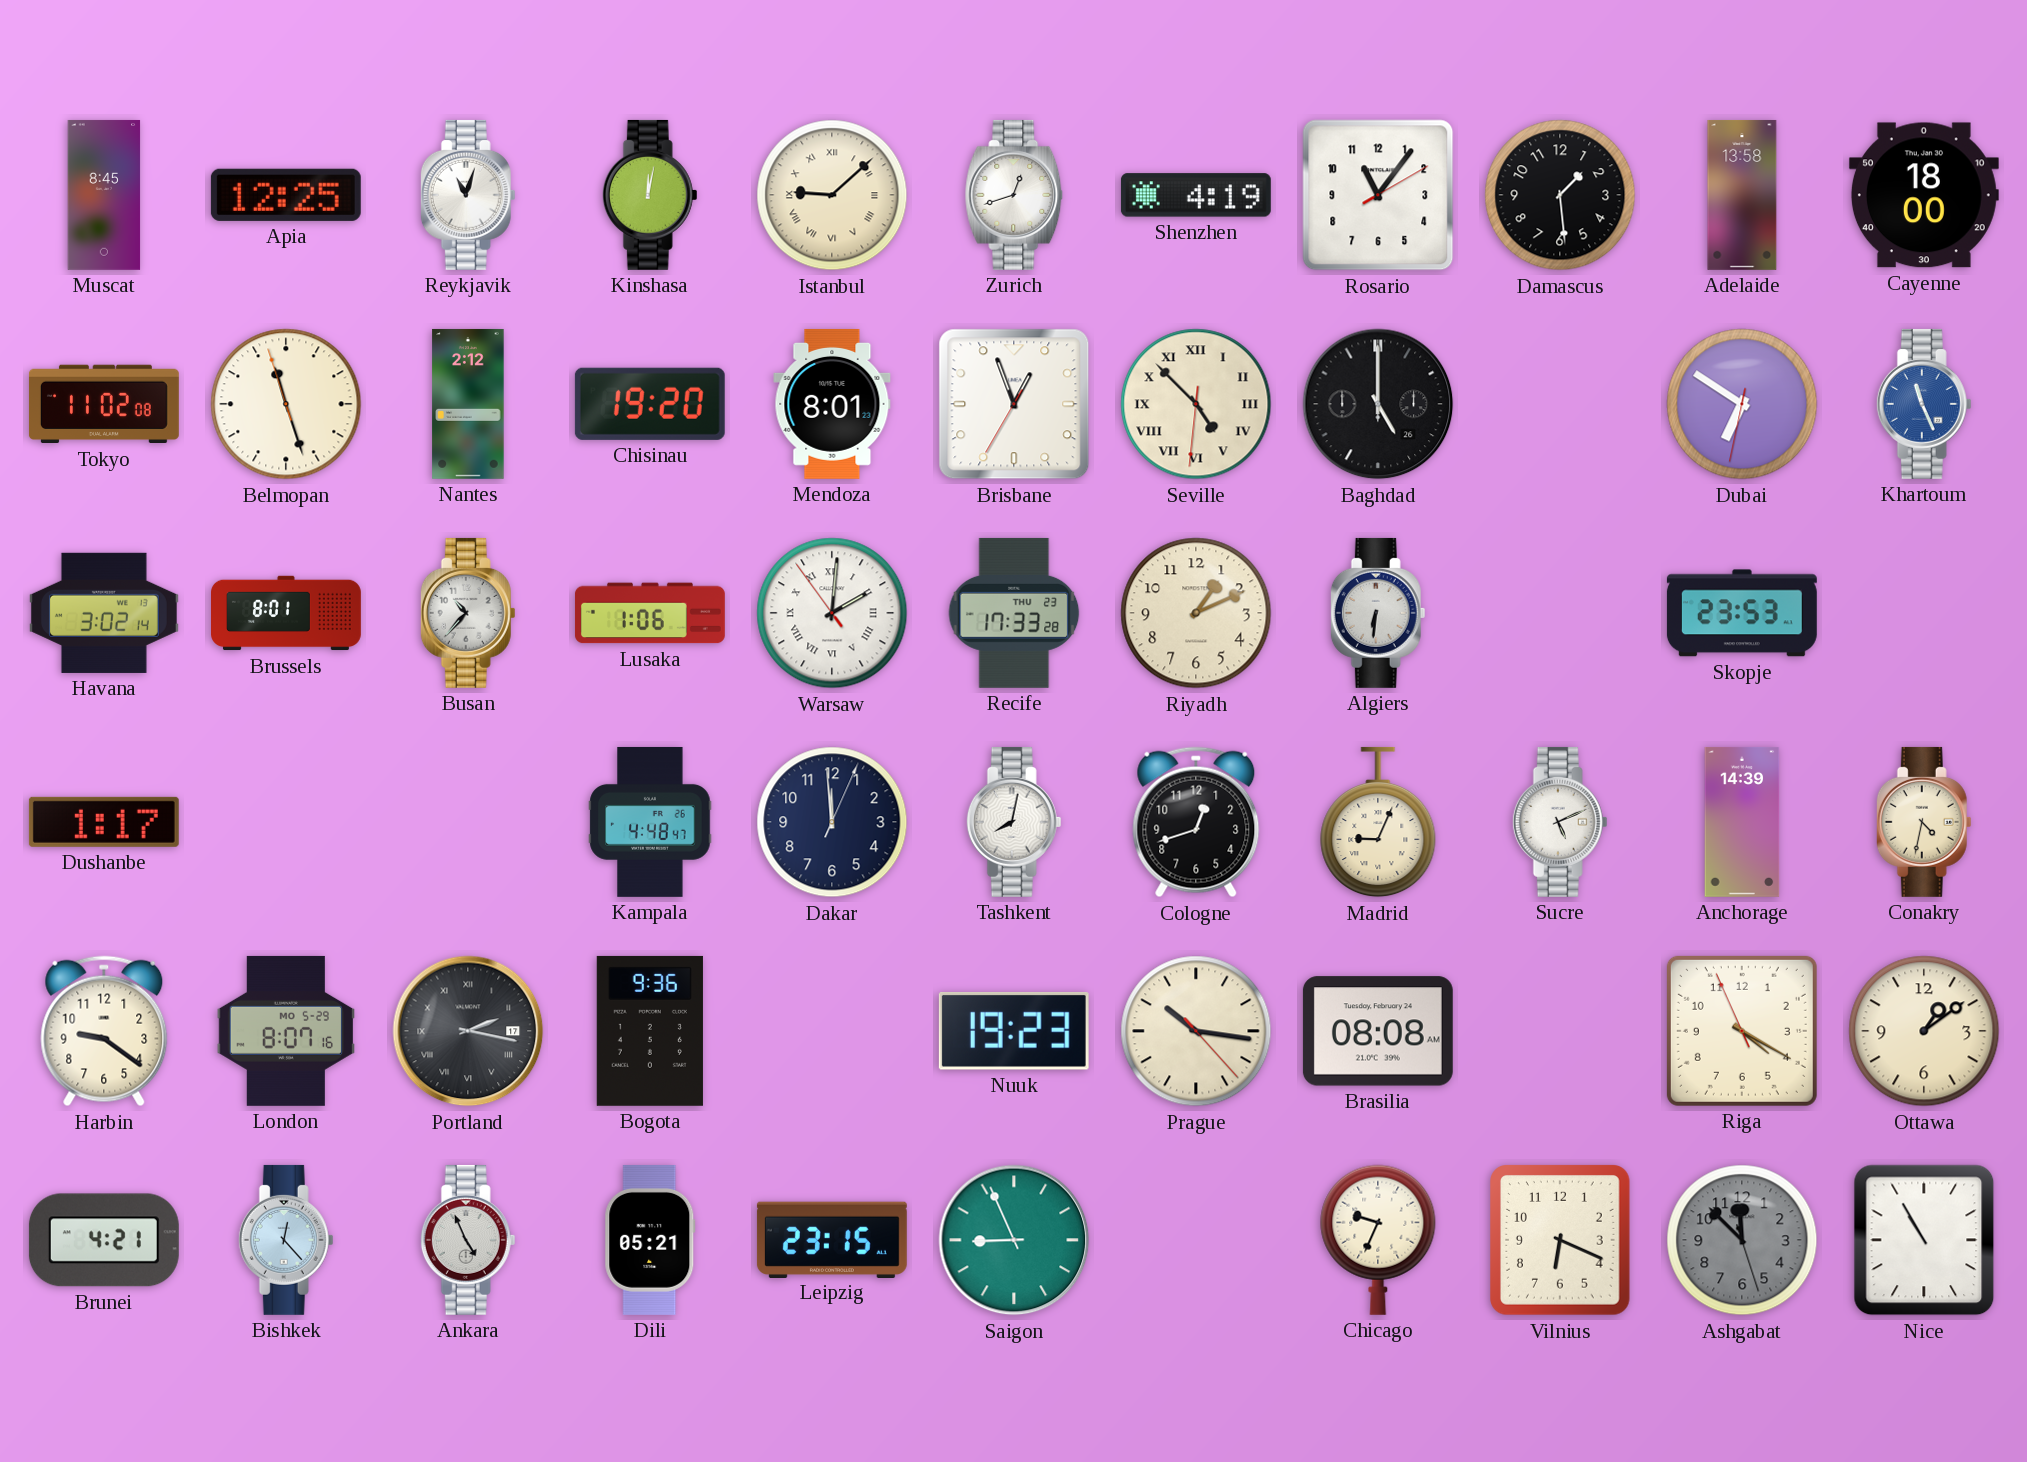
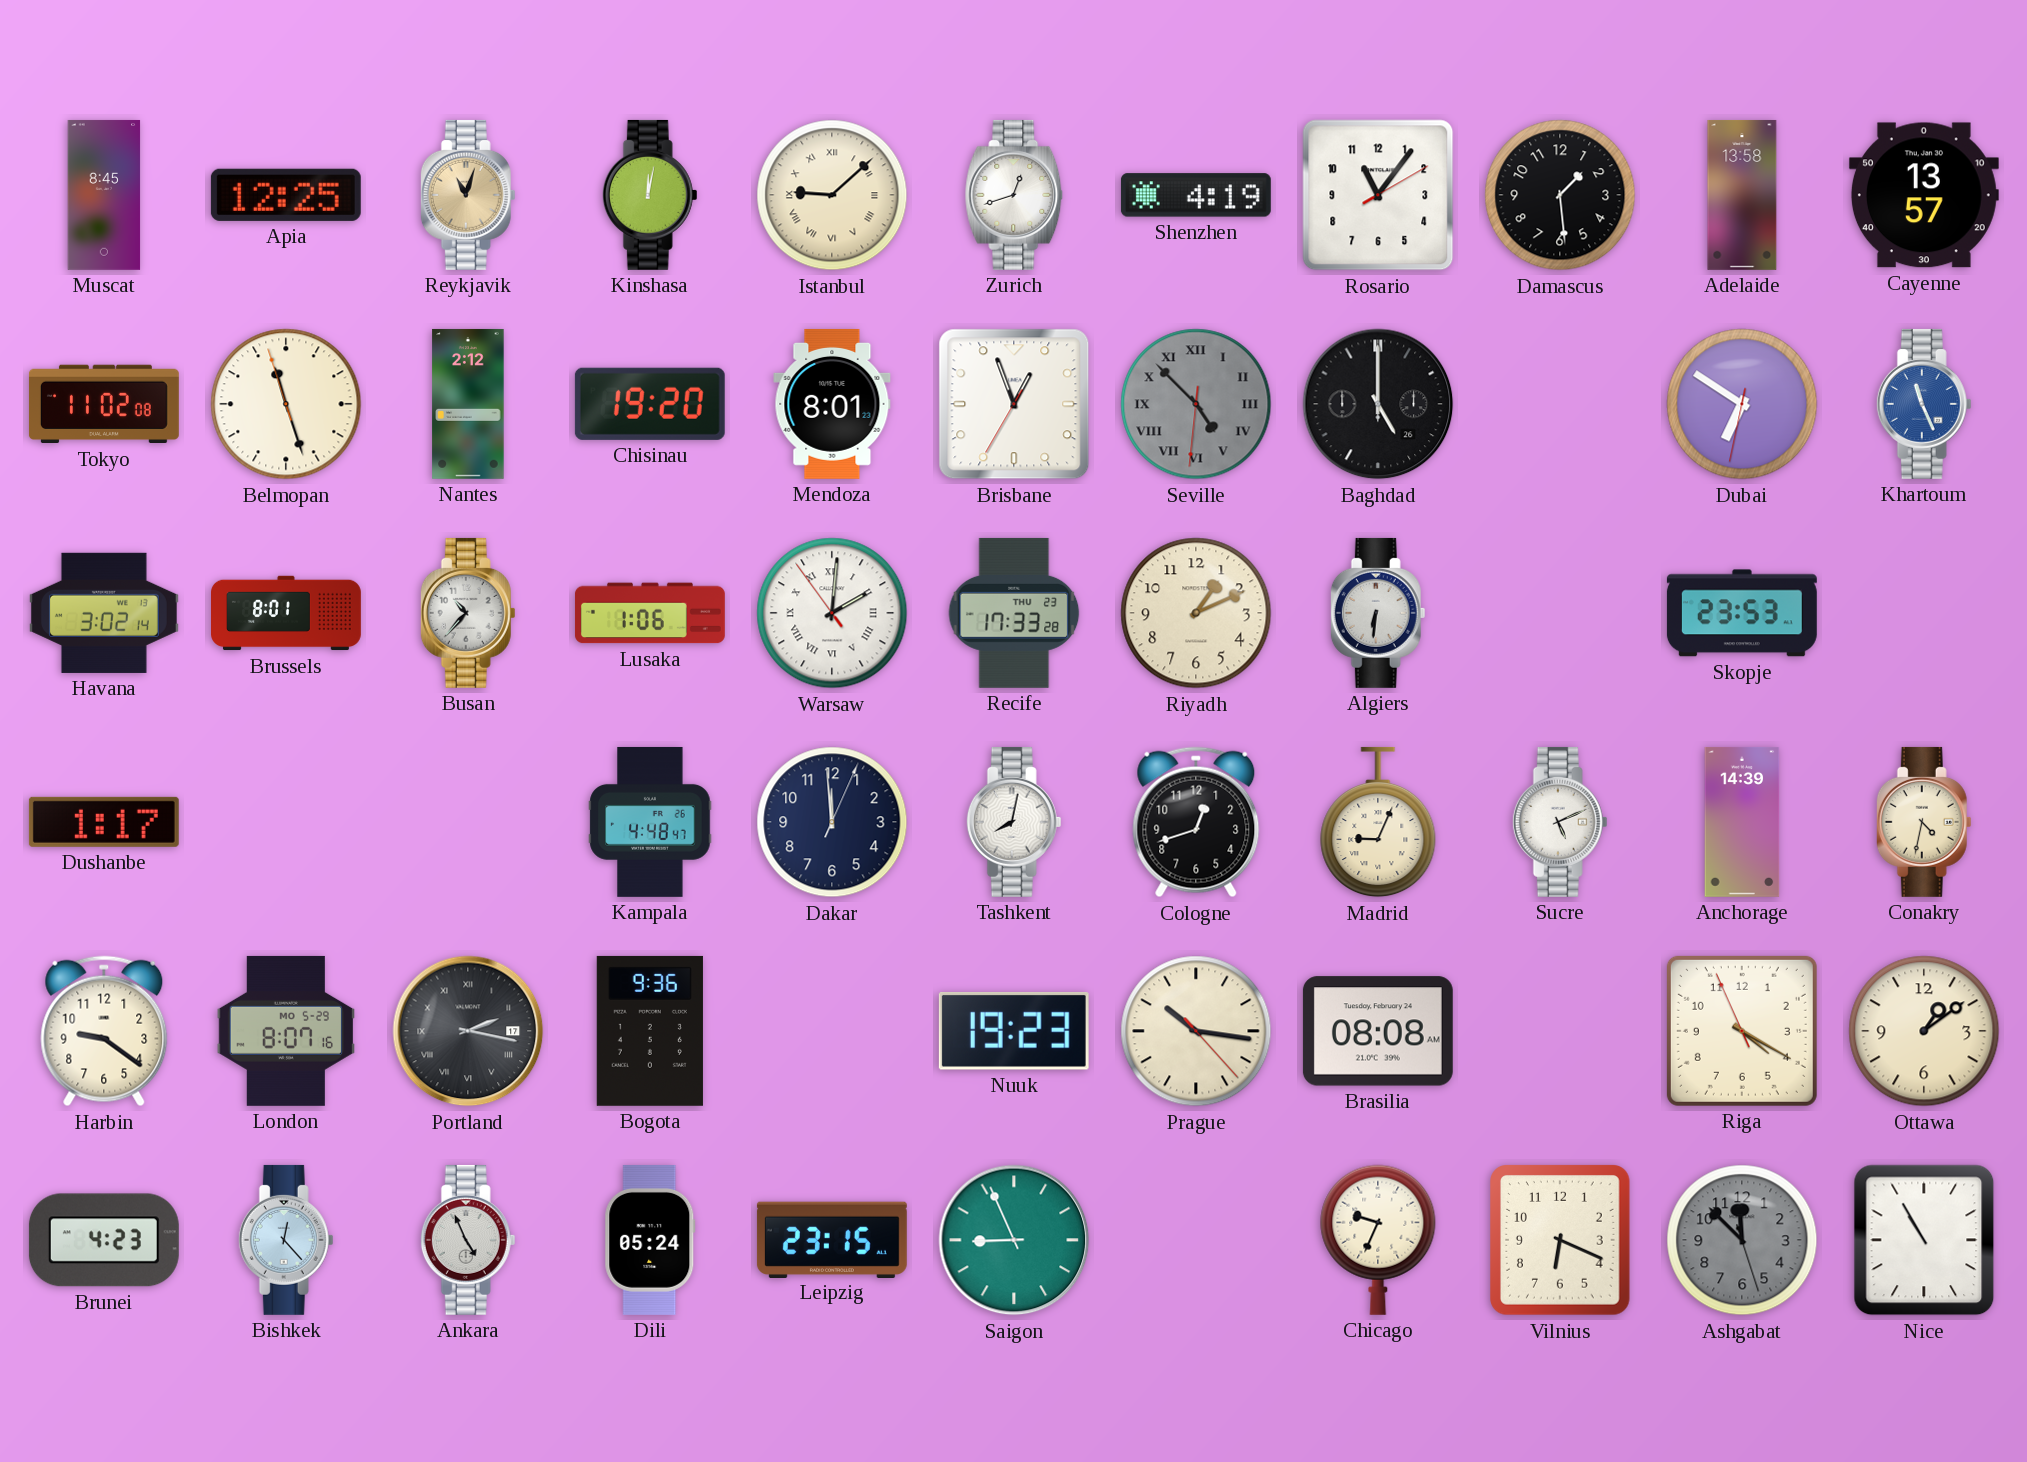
Reykjavik dial: white -> champagne
Cayenne: 18:00 -> 13:57
Seville dial: cream -> grey
Brunei: 4:21 -> 4:23
Dili: 05:21 -> 05:24
